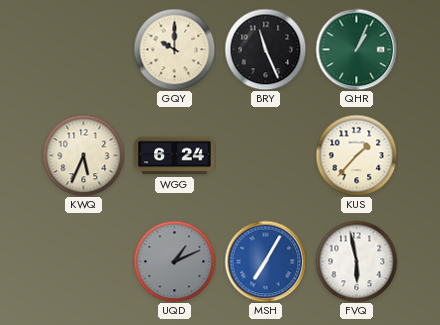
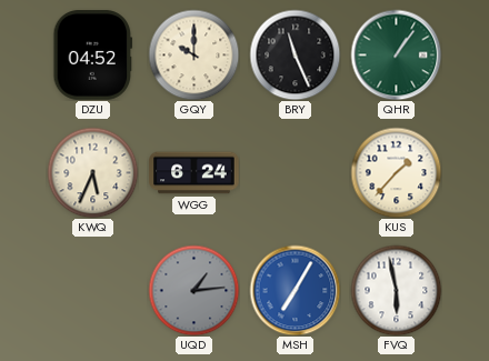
DZU: none -> 04:52
QHR: 1:04 -> 1:06
UQD: 1:11 -> 1:14
